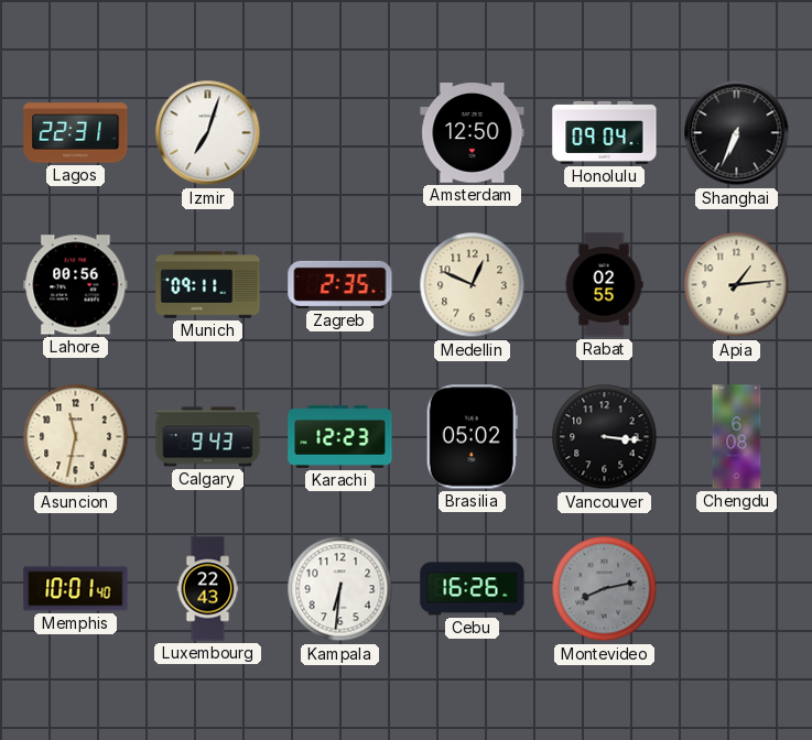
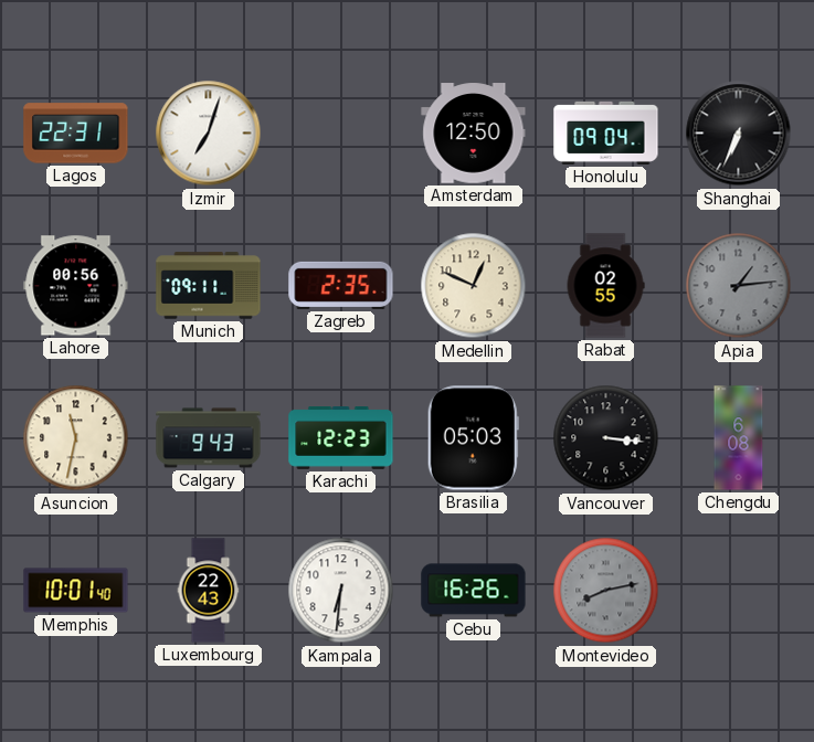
Apia dial: cream -> grey
Brasilia: 05:02 -> 05:03
